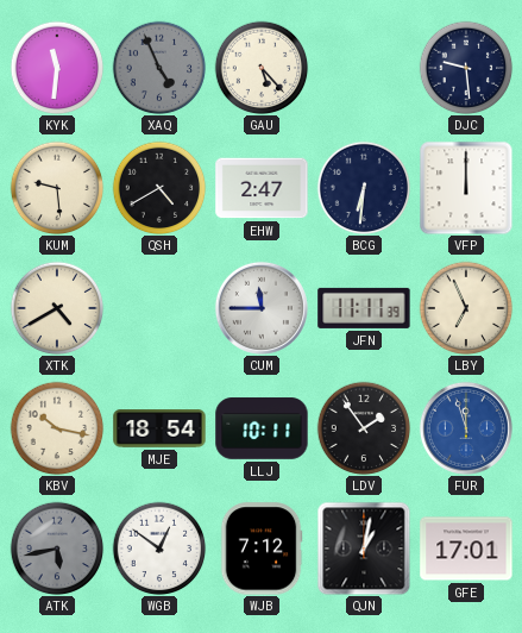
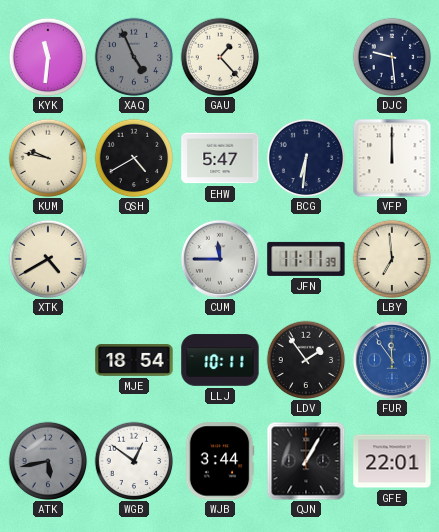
GAU: 5:23 -> 1:23
KUM: 9:29 -> 9:47
EHW: 2:47 -> 5:47
LBY: 6:56 -> 6:59
KBV: 10:17 -> none
FUR: 11:57 -> 11:54
WJB: 7:12 -> 3:44
QJN: 1:02 -> 1:05
GFE: 17:01 -> 22:01
